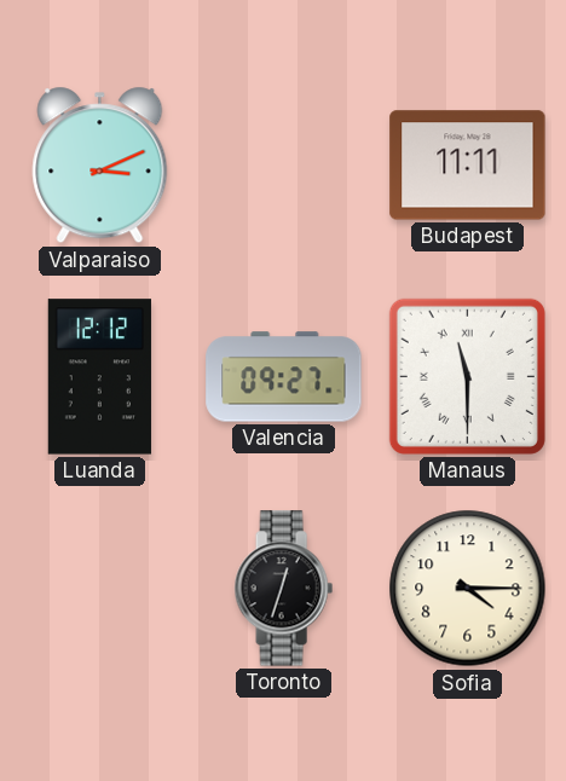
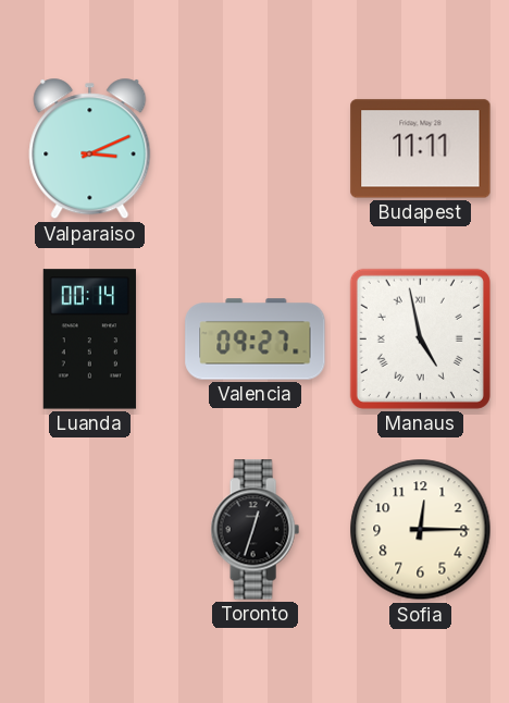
Luanda: 12:12 -> 00:14
Manaus: 11:30 -> 4:58
Sofia: 4:15 -> 12:15
